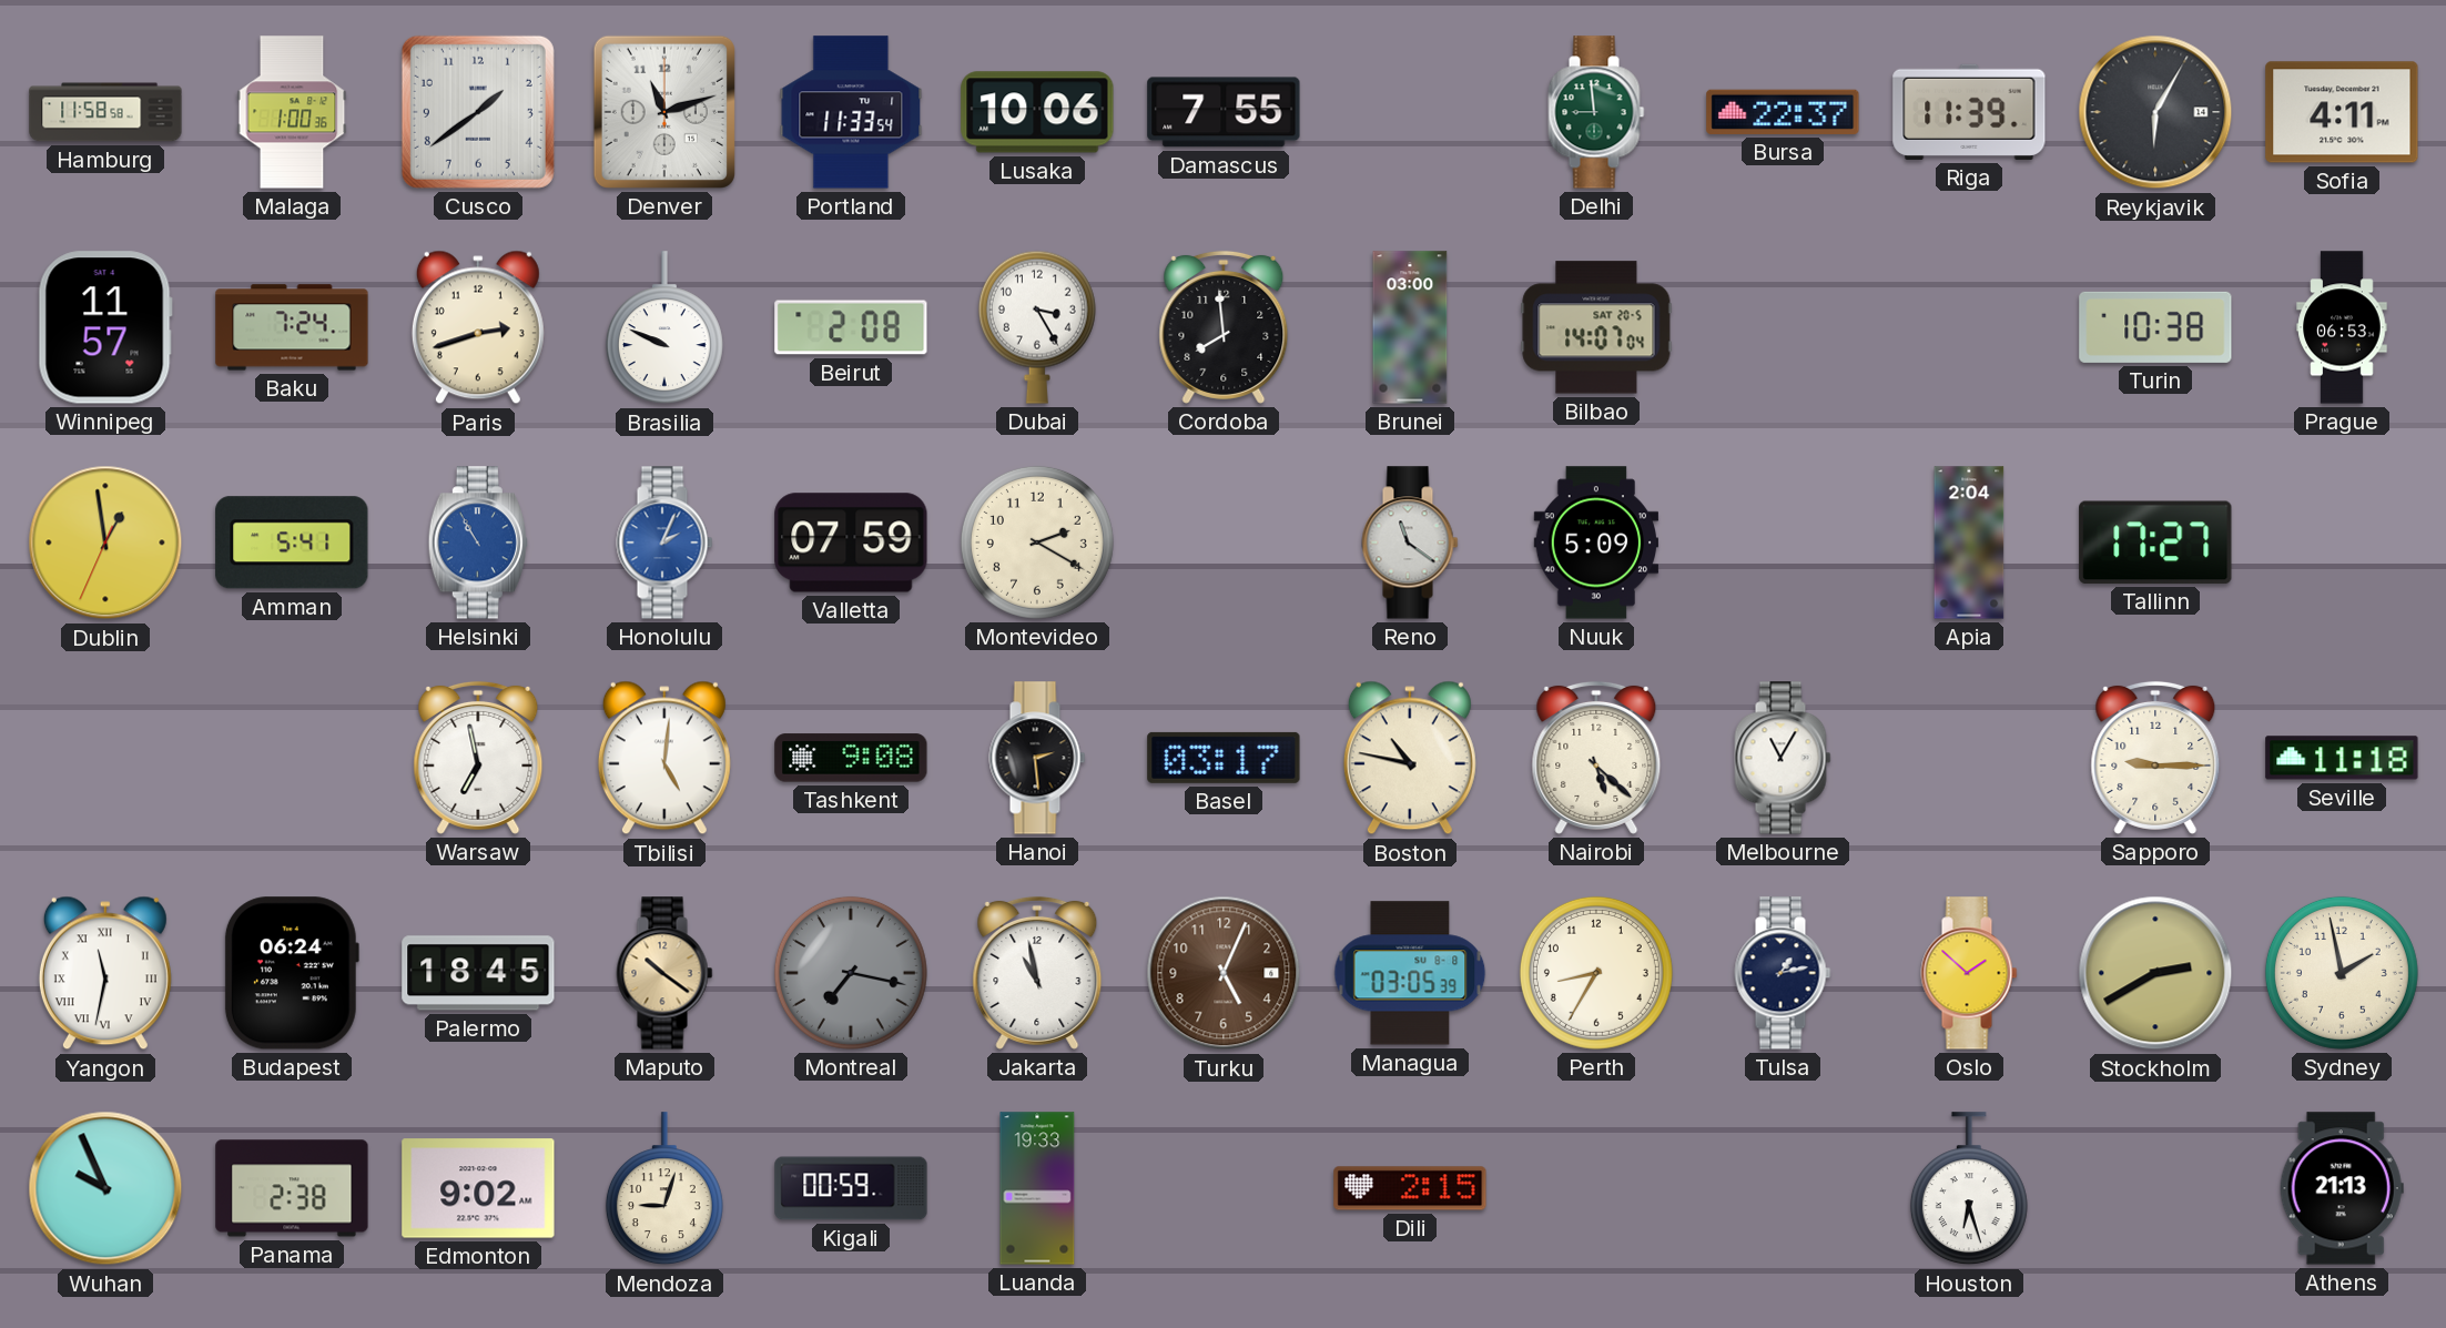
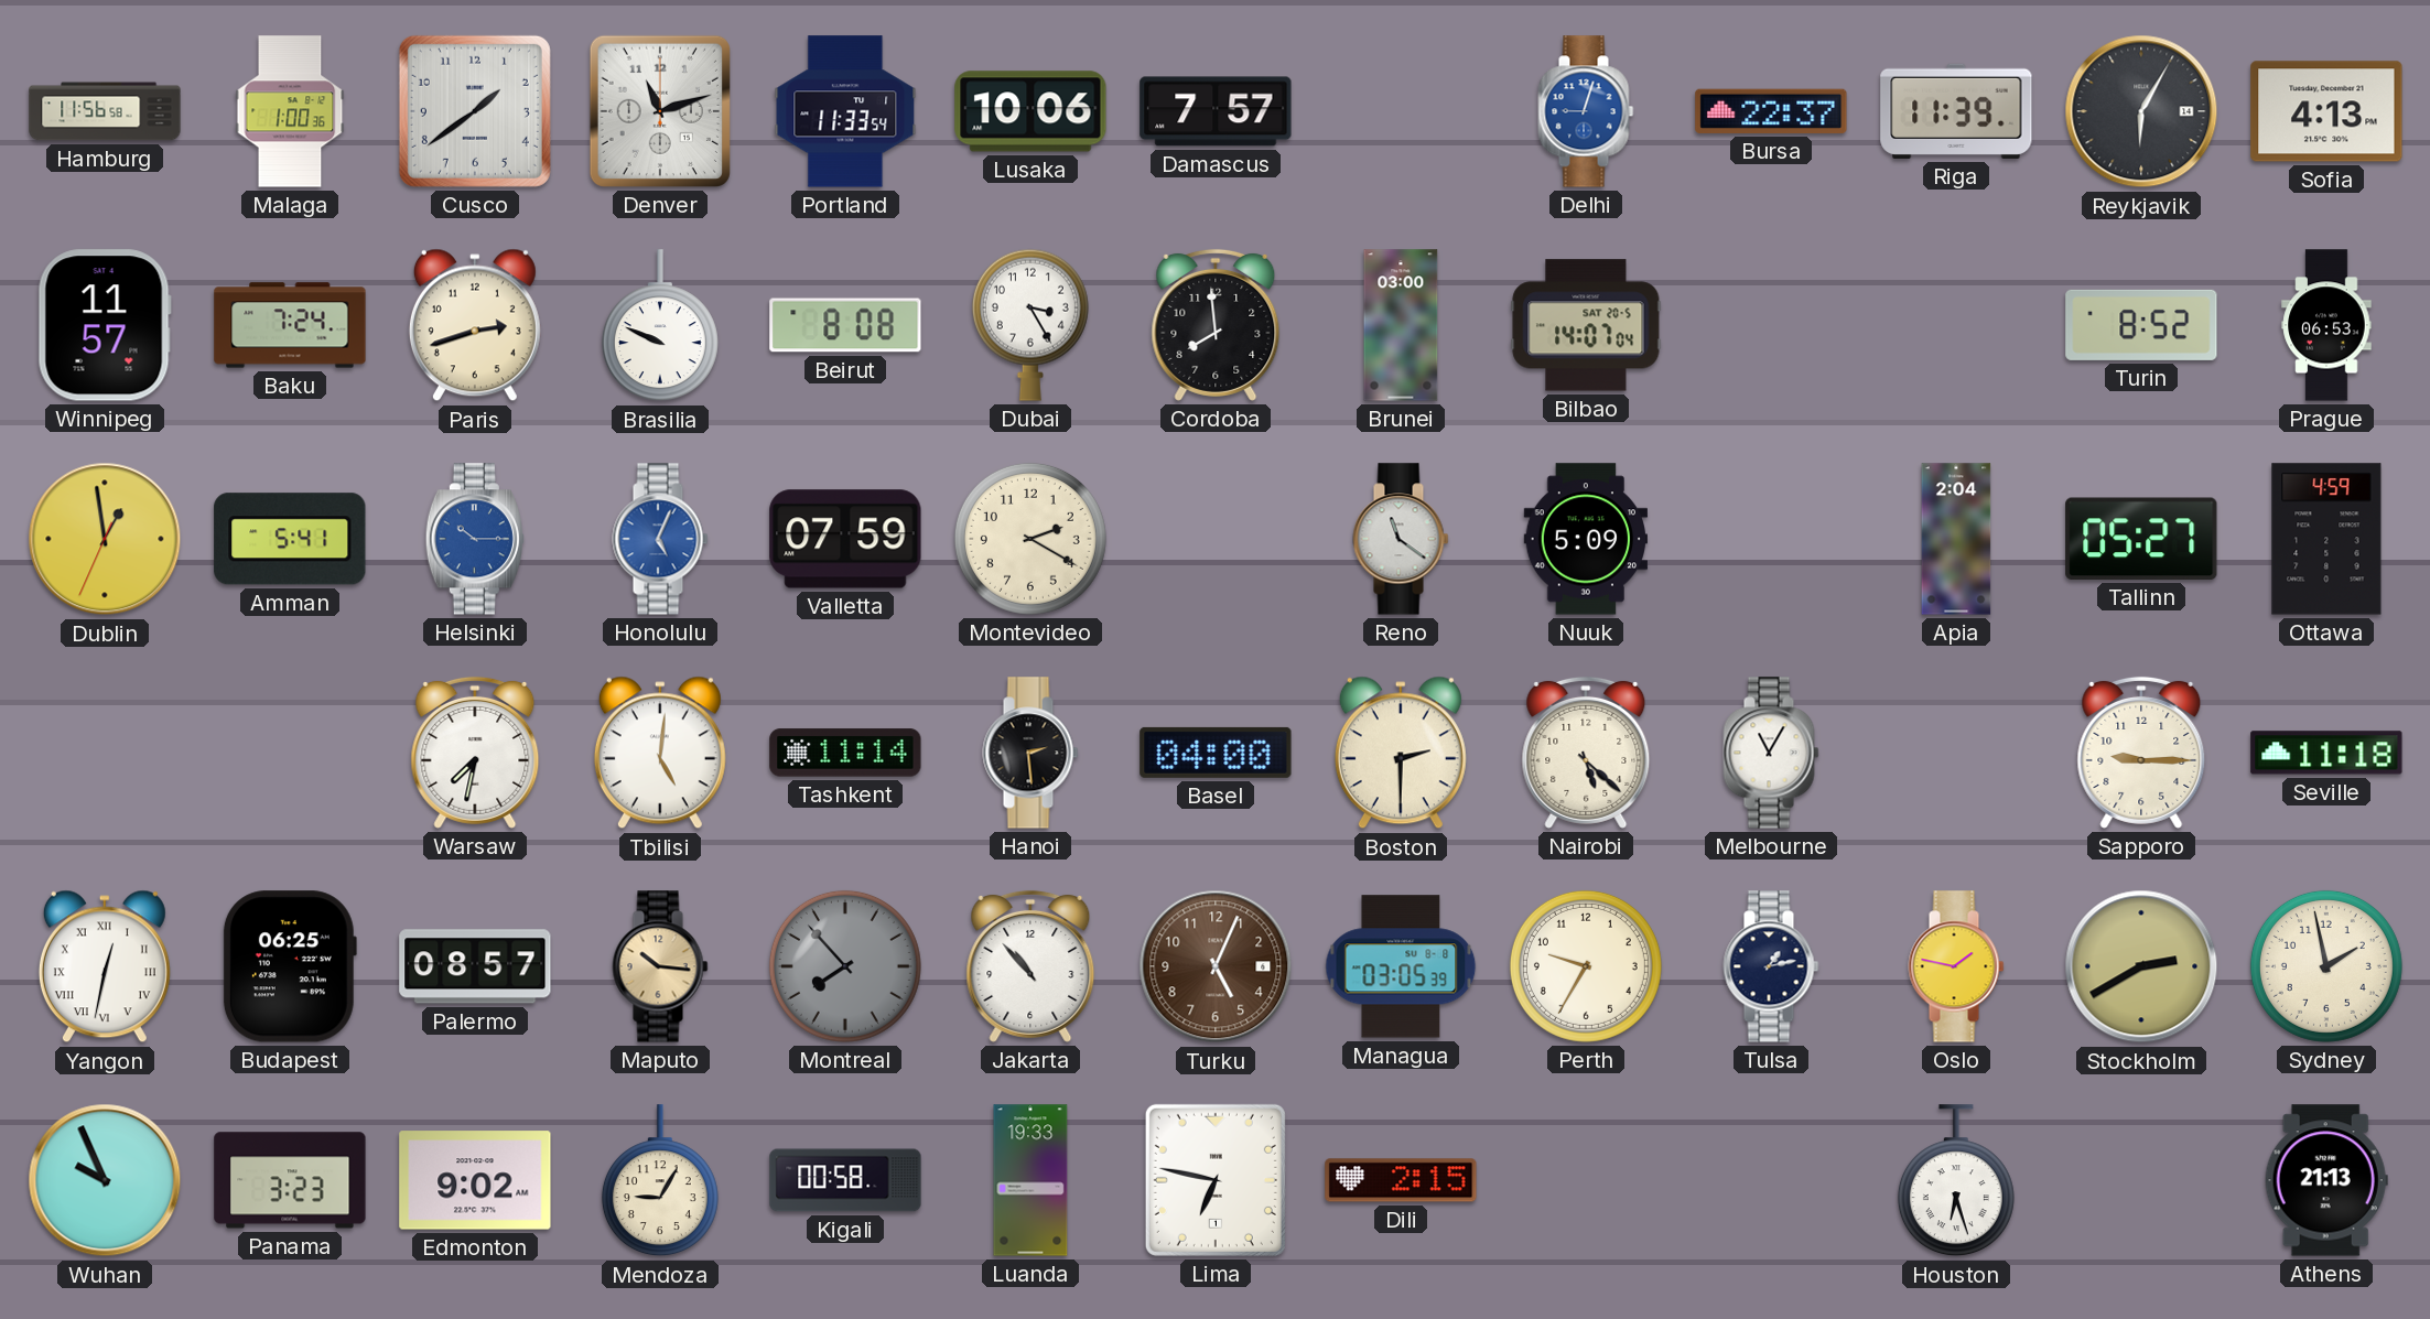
Hamburg: 11:58 -> 11:56
Damascus: 7:55 -> 7:57
Delhi: 8:59 -> 9:03
Delhi dial: green -> blue
Sofia: 4:11 -> 4:13
Beirut: 2:08 -> 8:08
Turin: 10:38 -> 8:52
Helsinki: 10:55 -> 10:15
Honolulu: 2:04 -> 5:04
Tallinn: 17:27 -> 05:27
Ottawa: none -> 4:59
Warsaw: 6:58 -> 7:32
Tashkent: 9:08 -> 11:14
Basel: 03:17 -> 04:00
Boston: 10:47 -> 2:30
Yangon: 11:32 -> 12:32
Budapest: 06:24 -> 06:25
Palermo: 18:45 -> 08:57
Maputo: 10:21 -> 10:16
Montreal: 7:17 -> 7:53
Jakarta: 10:58 -> 10:53
Perth: 8:35 -> 9:35
Oslo: 1:52 -> 1:47
Panama: 2:38 -> 3:23
Mendoza: 9:03 -> 9:05
Kigali: 00:59 -> 00:58
Lima: none -> 6:47
